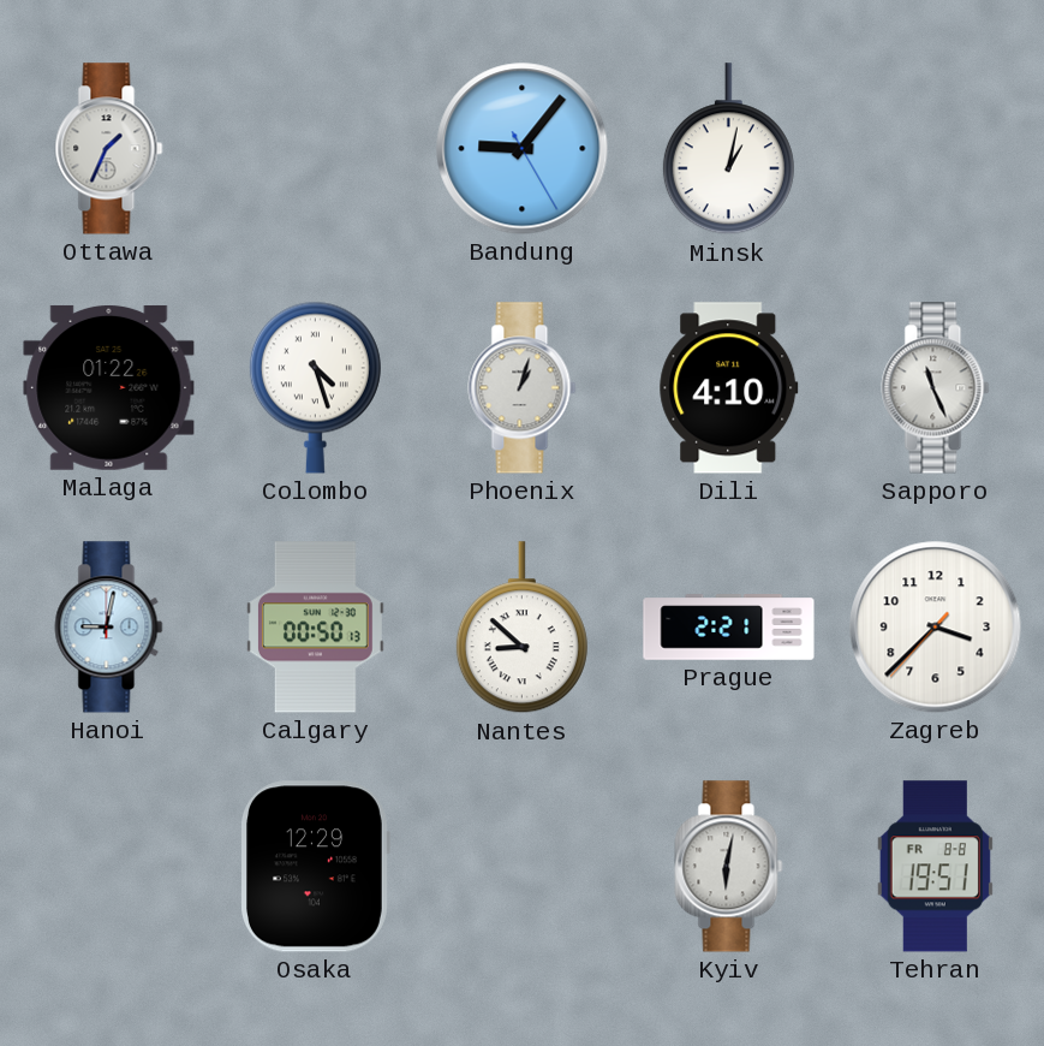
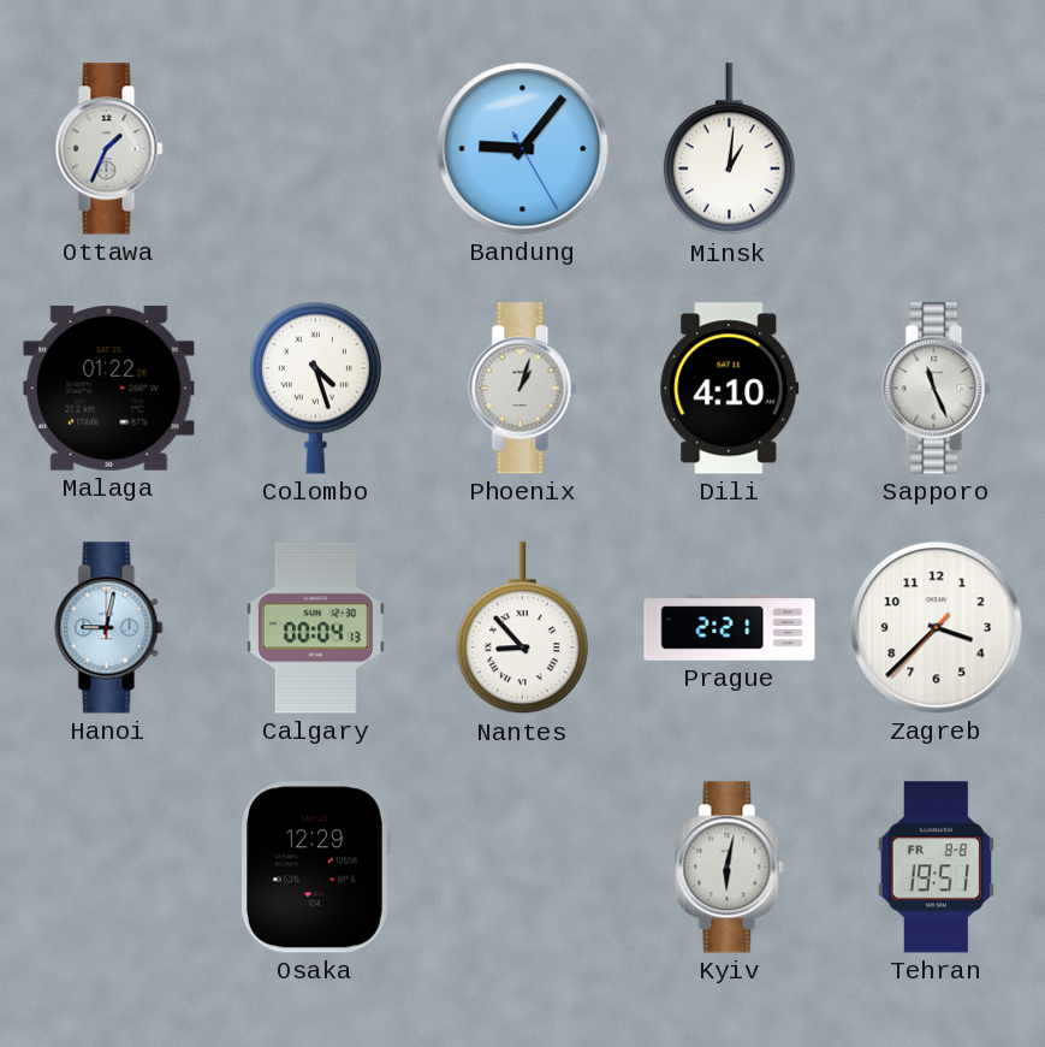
Minsk: 1:02 -> 1:01
Calgary: 00:50 -> 00:04
Nantes: 8:52 -> 8:53
